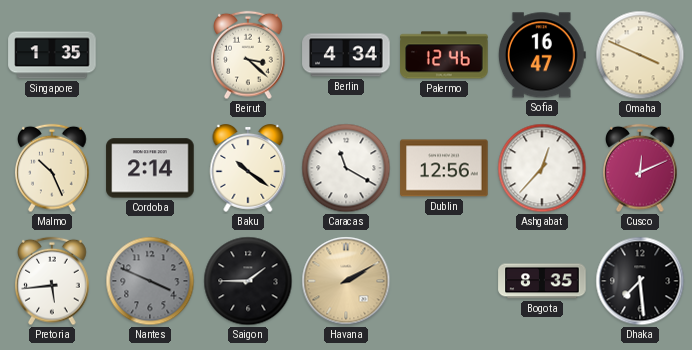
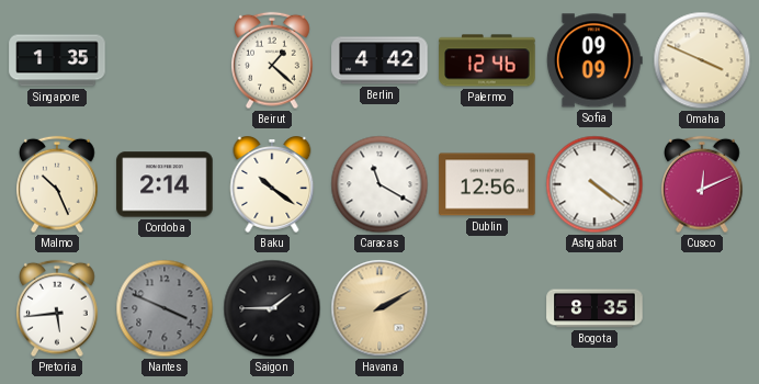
Beirut: 3:22 -> 1:22
Berlin: 4:34 -> 4:42
Sofia: 16:47 -> 09:09
Ashgabat: 12:37 -> 4:21
Dhaka: 7:29 -> none
